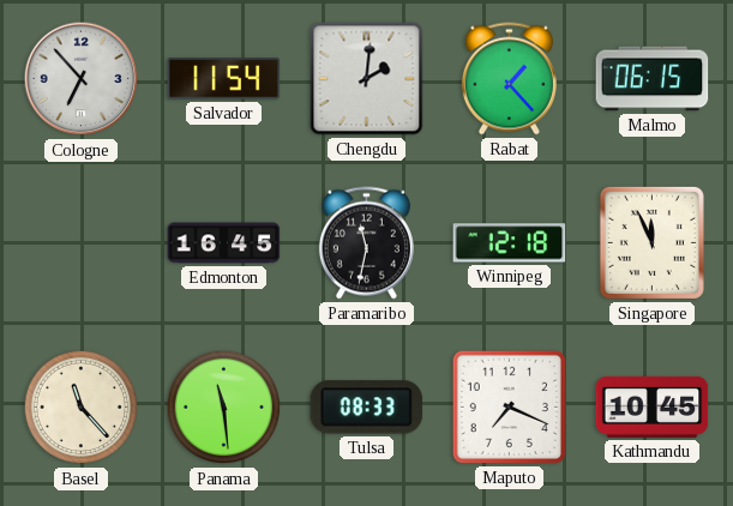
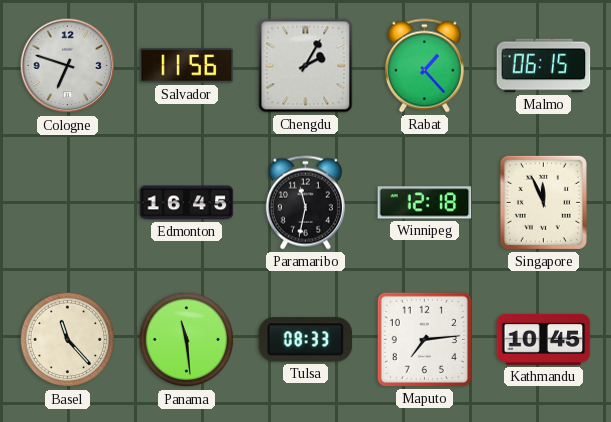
Cologne: 6:53 -> 6:48
Salvador: 11:54 -> 11:56
Chengdu: 2:01 -> 2:05
Maputo: 7:19 -> 7:14
